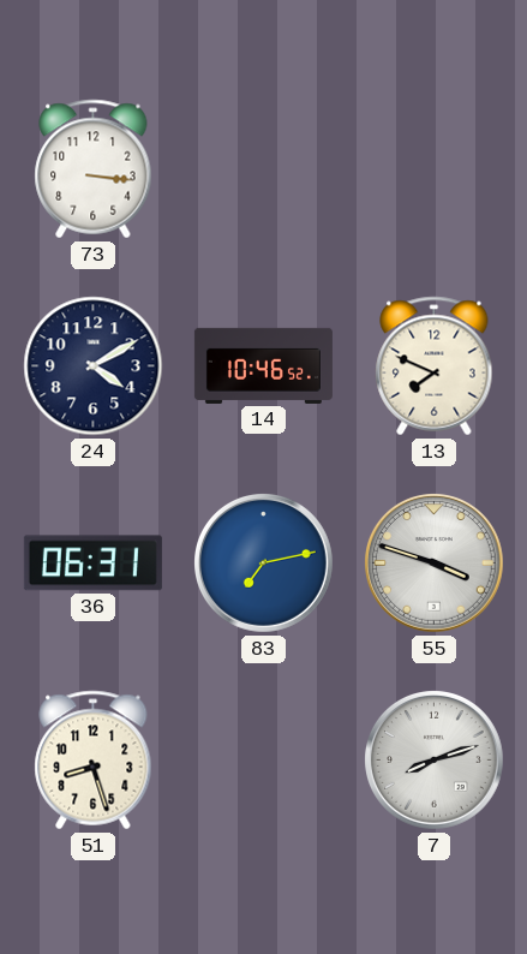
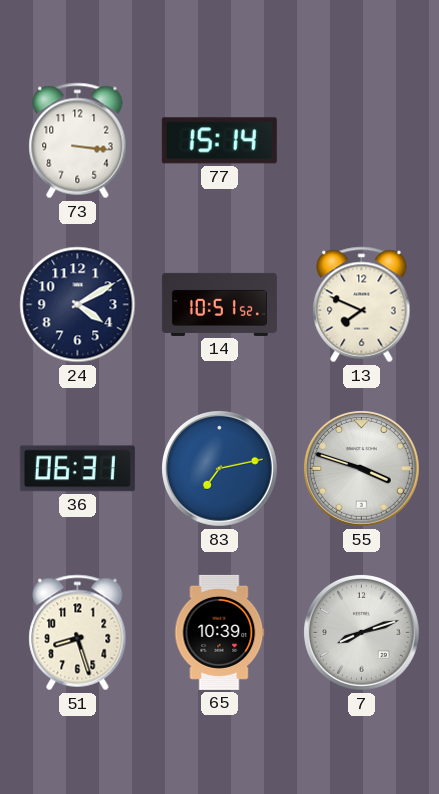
77: none -> 15:14
14: 10:46 -> 10:51
65: none -> 10:39
